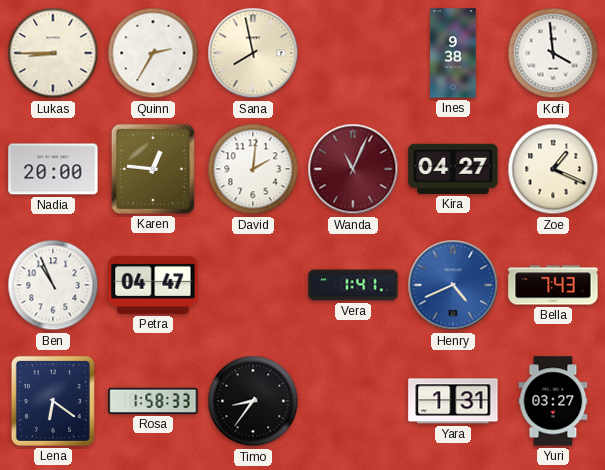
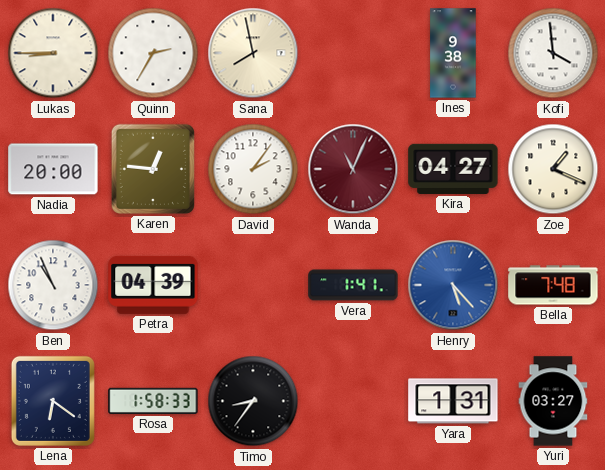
David: 2:01 -> 2:06
Petra: 04:47 -> 04:39
Henry: 4:41 -> 5:23
Bella: 7:43 -> 7:48
